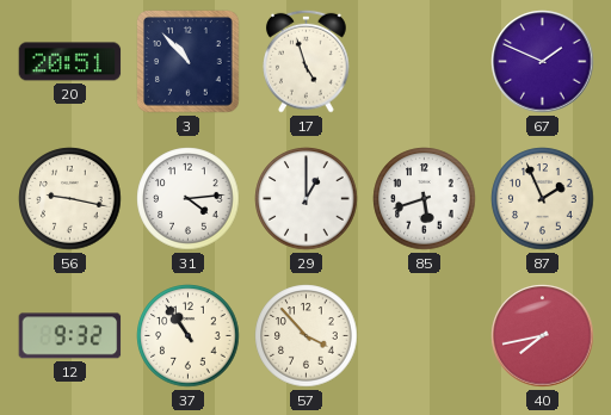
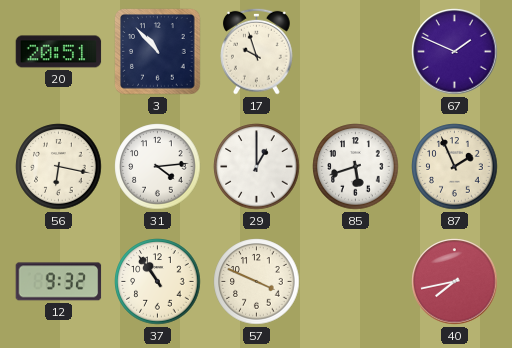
17: 4:57 -> 9:57
56: 9:17 -> 6:17
57: 3:53 -> 3:49
